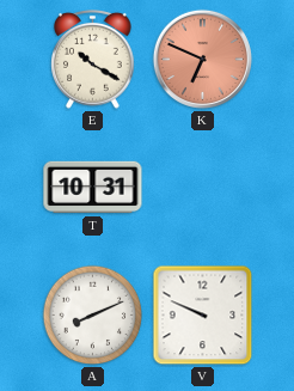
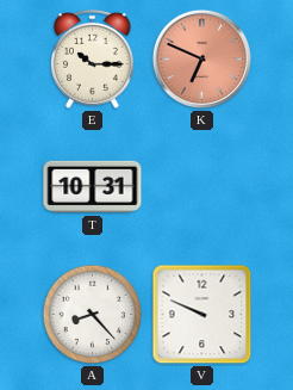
E: 10:20 -> 10:15
A: 8:11 -> 8:23
